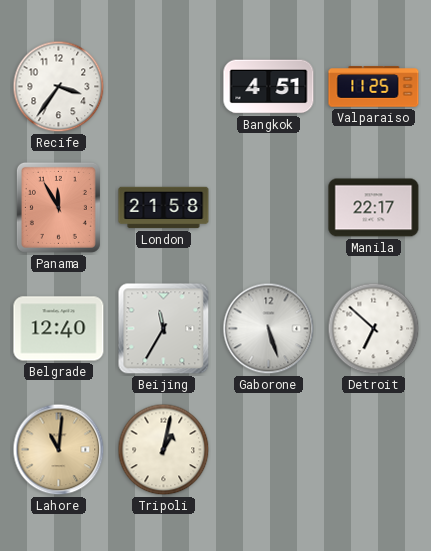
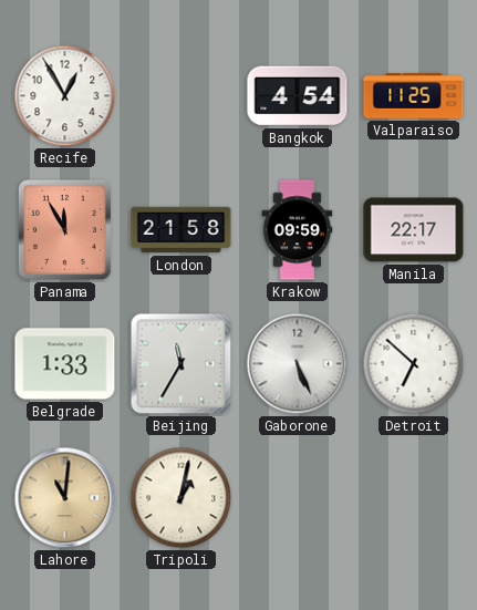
Recife: 3:36 -> 12:55
Bangkok: 4:51 -> 4:54
Krakow: none -> 09:59
Belgrade: 12:40 -> 1:33
Gaborone: 5:27 -> 5:26
